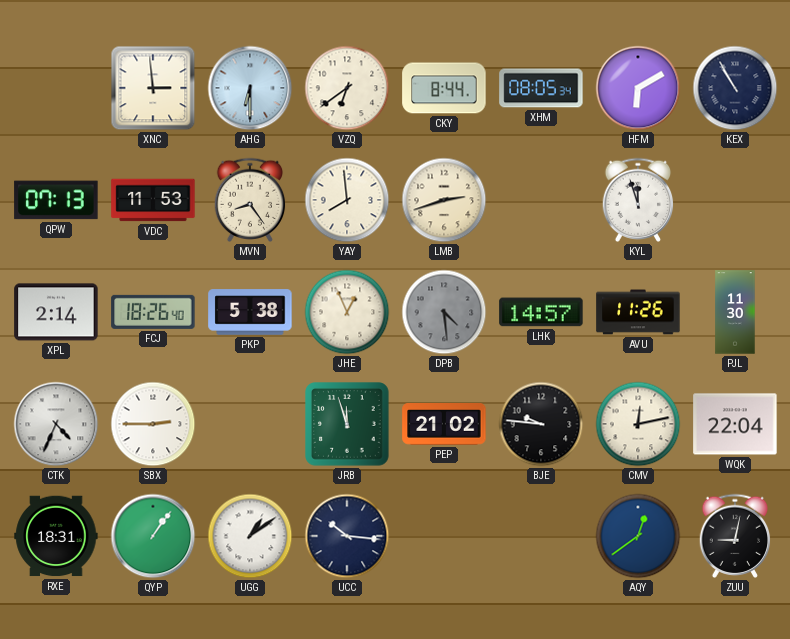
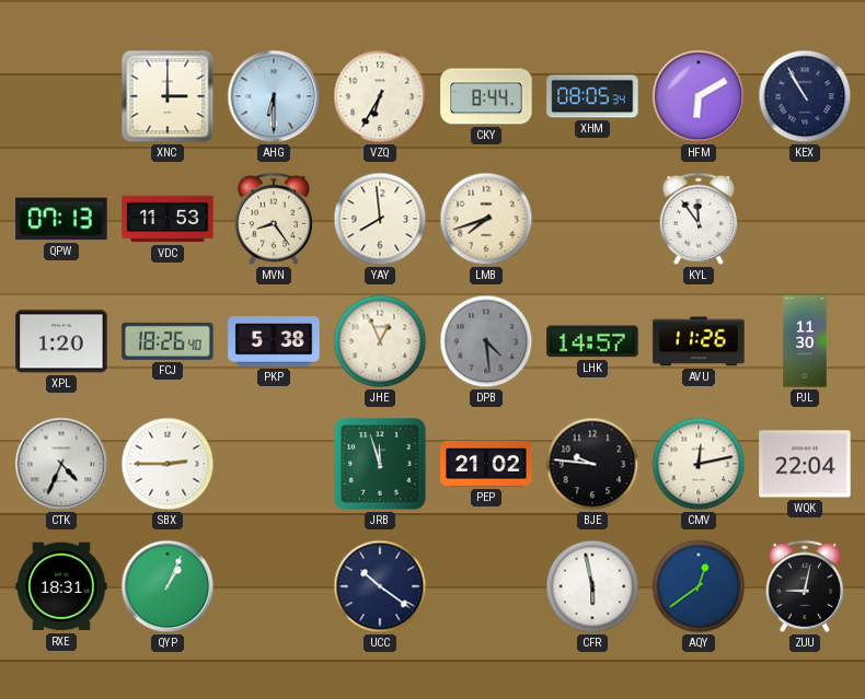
XNC: 2:59 -> 3:00
VZQ: 6:39 -> 6:35
LMB: 2:42 -> 7:42
KYL: 11:57 -> 11:54
XPL: 2:14 -> 1:20
QYP: 1:06 -> 1:04
UGG: 1:09 -> none
UCC: 10:16 -> 10:21
CFR: none -> 5:58
